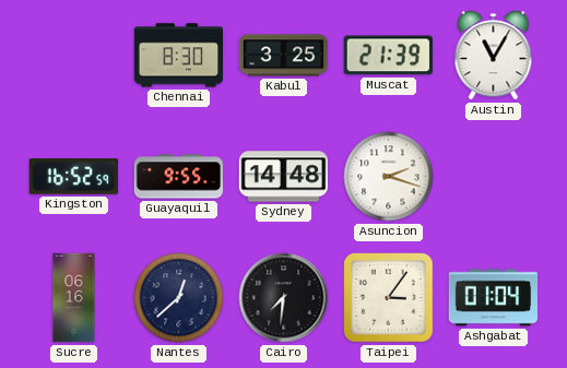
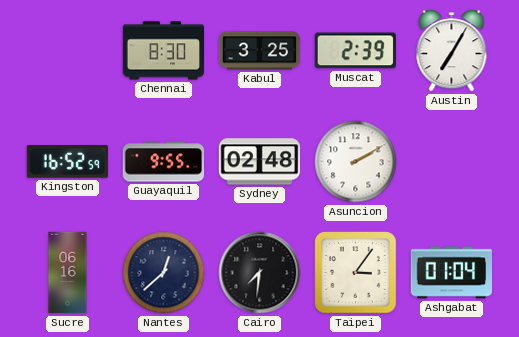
Muscat: 21:39 -> 2:39
Austin: 11:05 -> 7:05
Sydney: 14:48 -> 02:48
Asuncion: 2:18 -> 2:10
